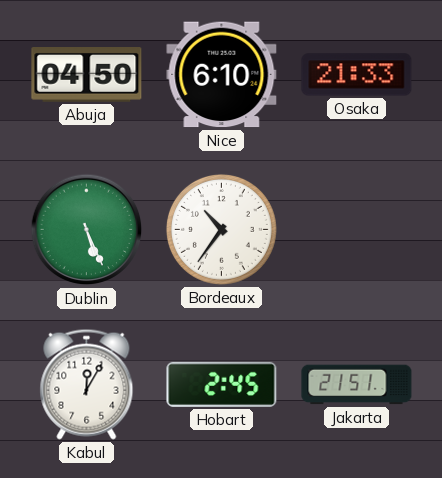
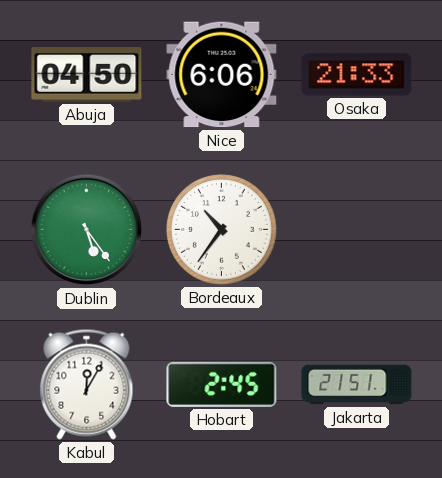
Nice: 6:10 -> 6:06
Dublin: 5:26 -> 5:24
